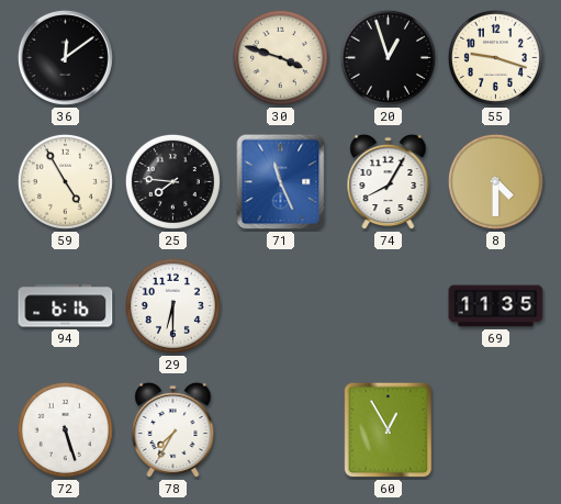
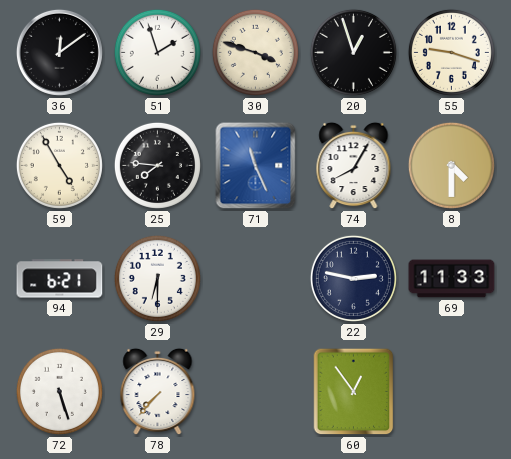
51: none -> 1:57
94: 6:16 -> 6:21
22: none -> 2:47
69: 11:35 -> 11:33
78: 7:35 -> 7:37
60: 12:55 -> 12:54
